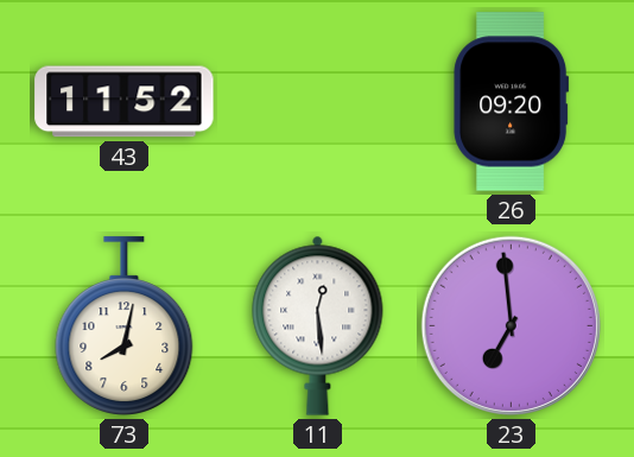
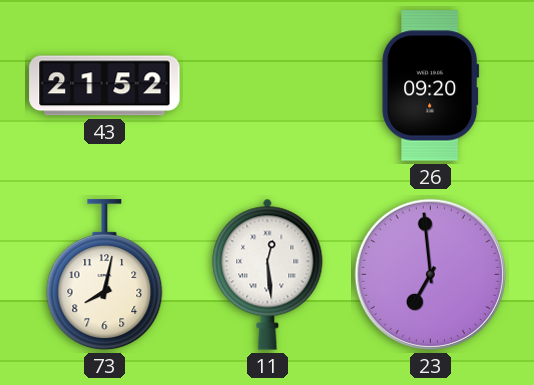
43: 11:52 -> 21:52
